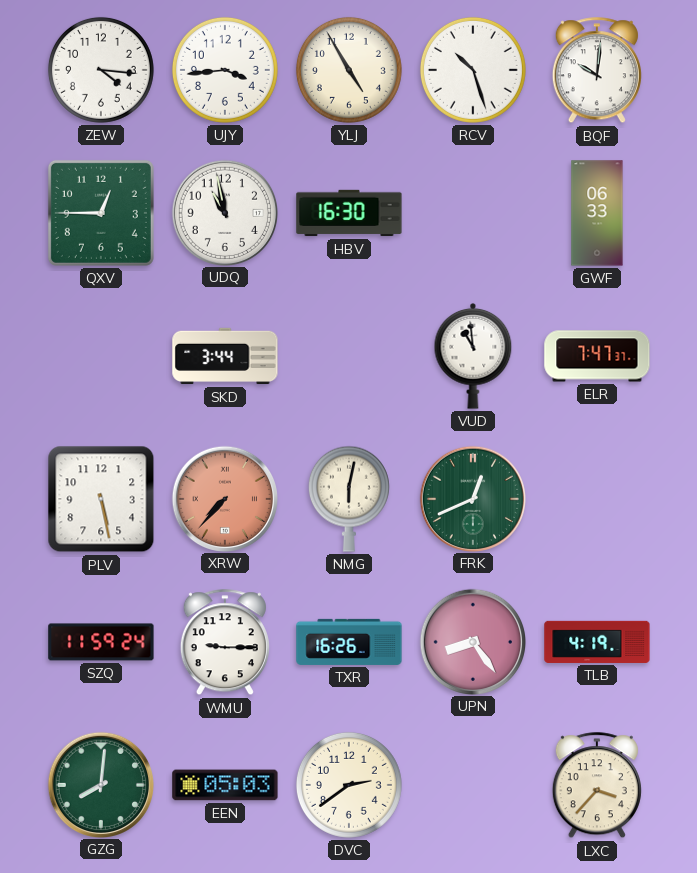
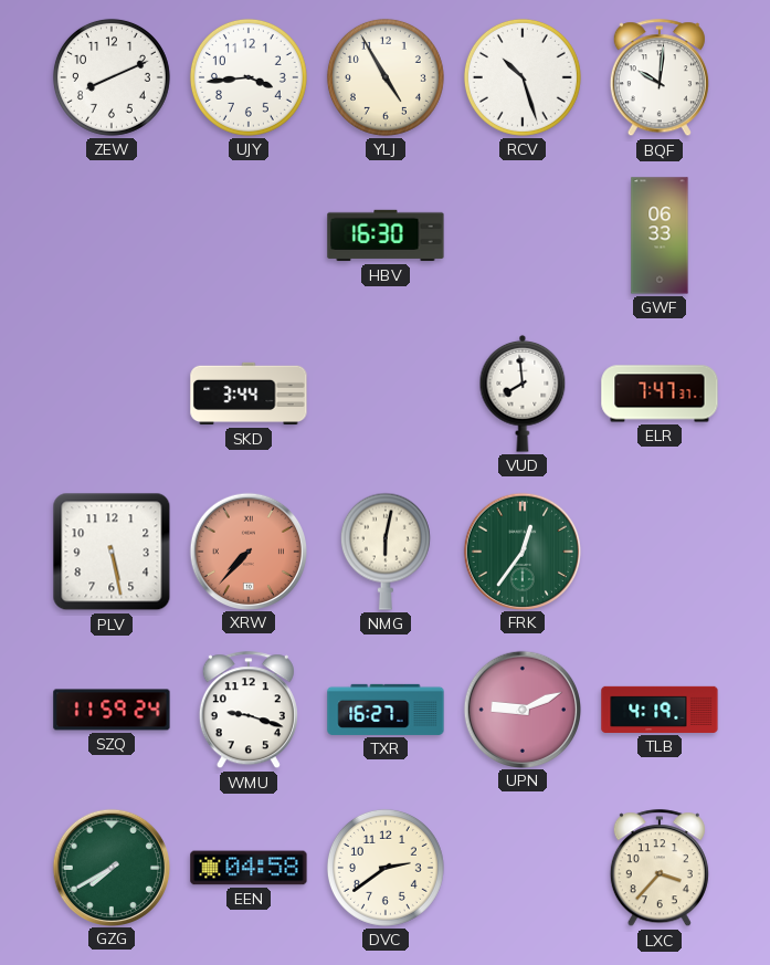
ZEW: 4:16 -> 8:11
QXV: 12:45 -> none
UDQ: 10:58 -> none
VUD: 10:59 -> 7:59
FRK: 12:41 -> 12:36
WMU: 9:15 -> 9:18
TXR: 16:26 -> 16:27
UPN: 8:24 -> 9:11
GZG: 8:01 -> 7:40
EEN: 05:03 -> 04:58
